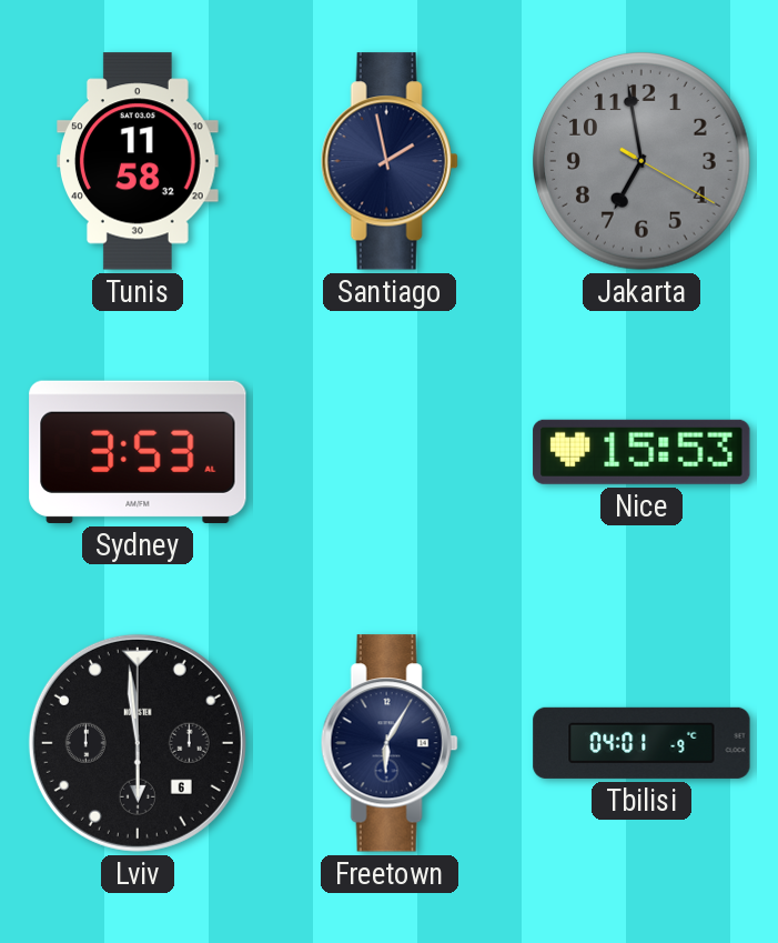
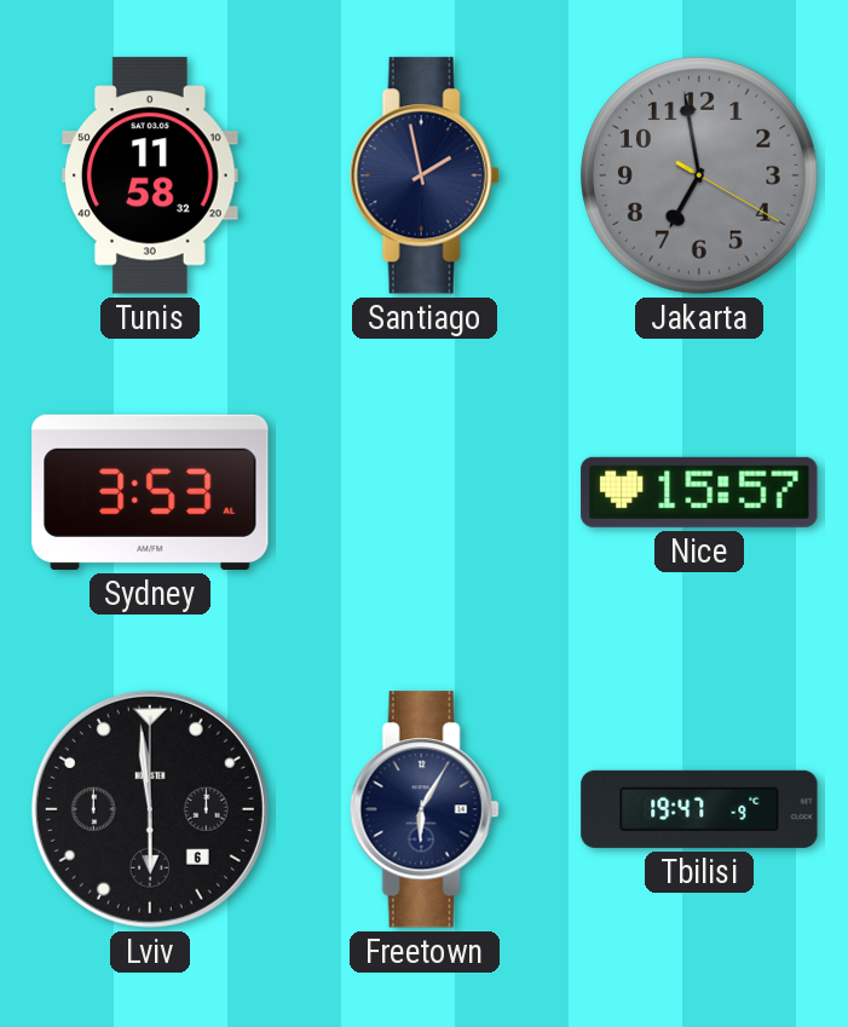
Nice: 15:53 -> 15:57
Tbilisi: 04:01 -> 19:47
